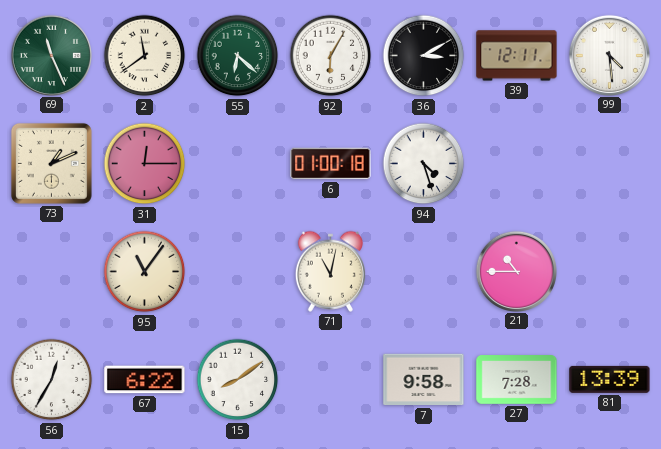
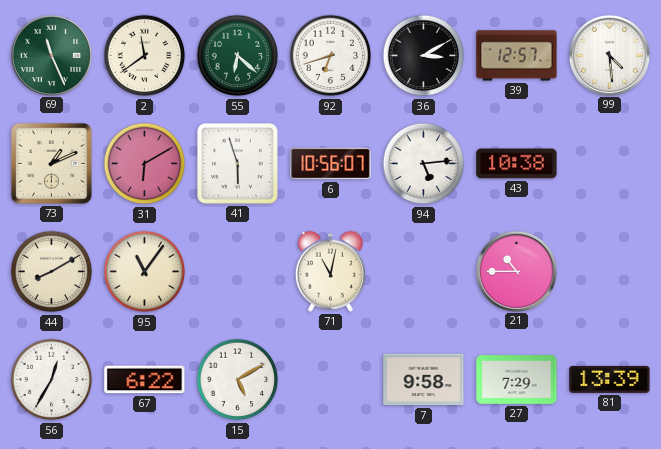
92: 6:05 -> 6:42
39: 12:11 -> 12:57
31: 12:15 -> 6:10
41: none -> 5:57
6: 01:00 -> 10:56
94: 4:27 -> 5:14
43: none -> 10:38
44: none -> 8:10
15: 8:09 -> 5:10
27: 7:28 -> 7:29
